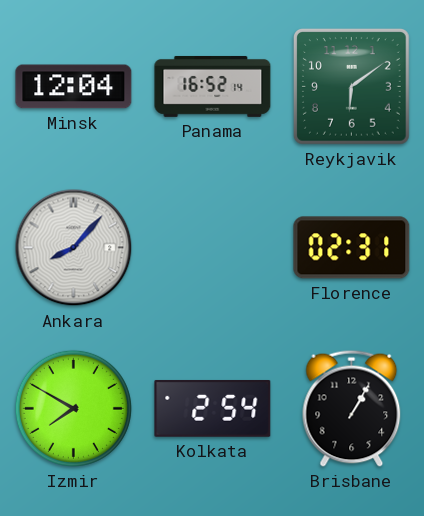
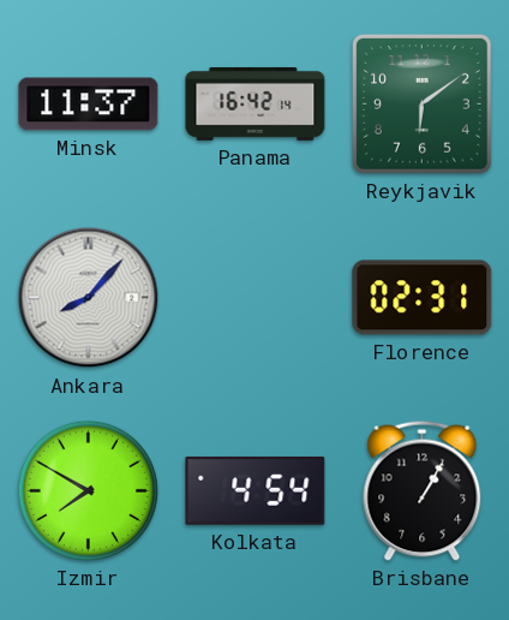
Minsk: 12:04 -> 11:37
Panama: 16:52 -> 16:42
Kolkata: 2:54 -> 4:54
